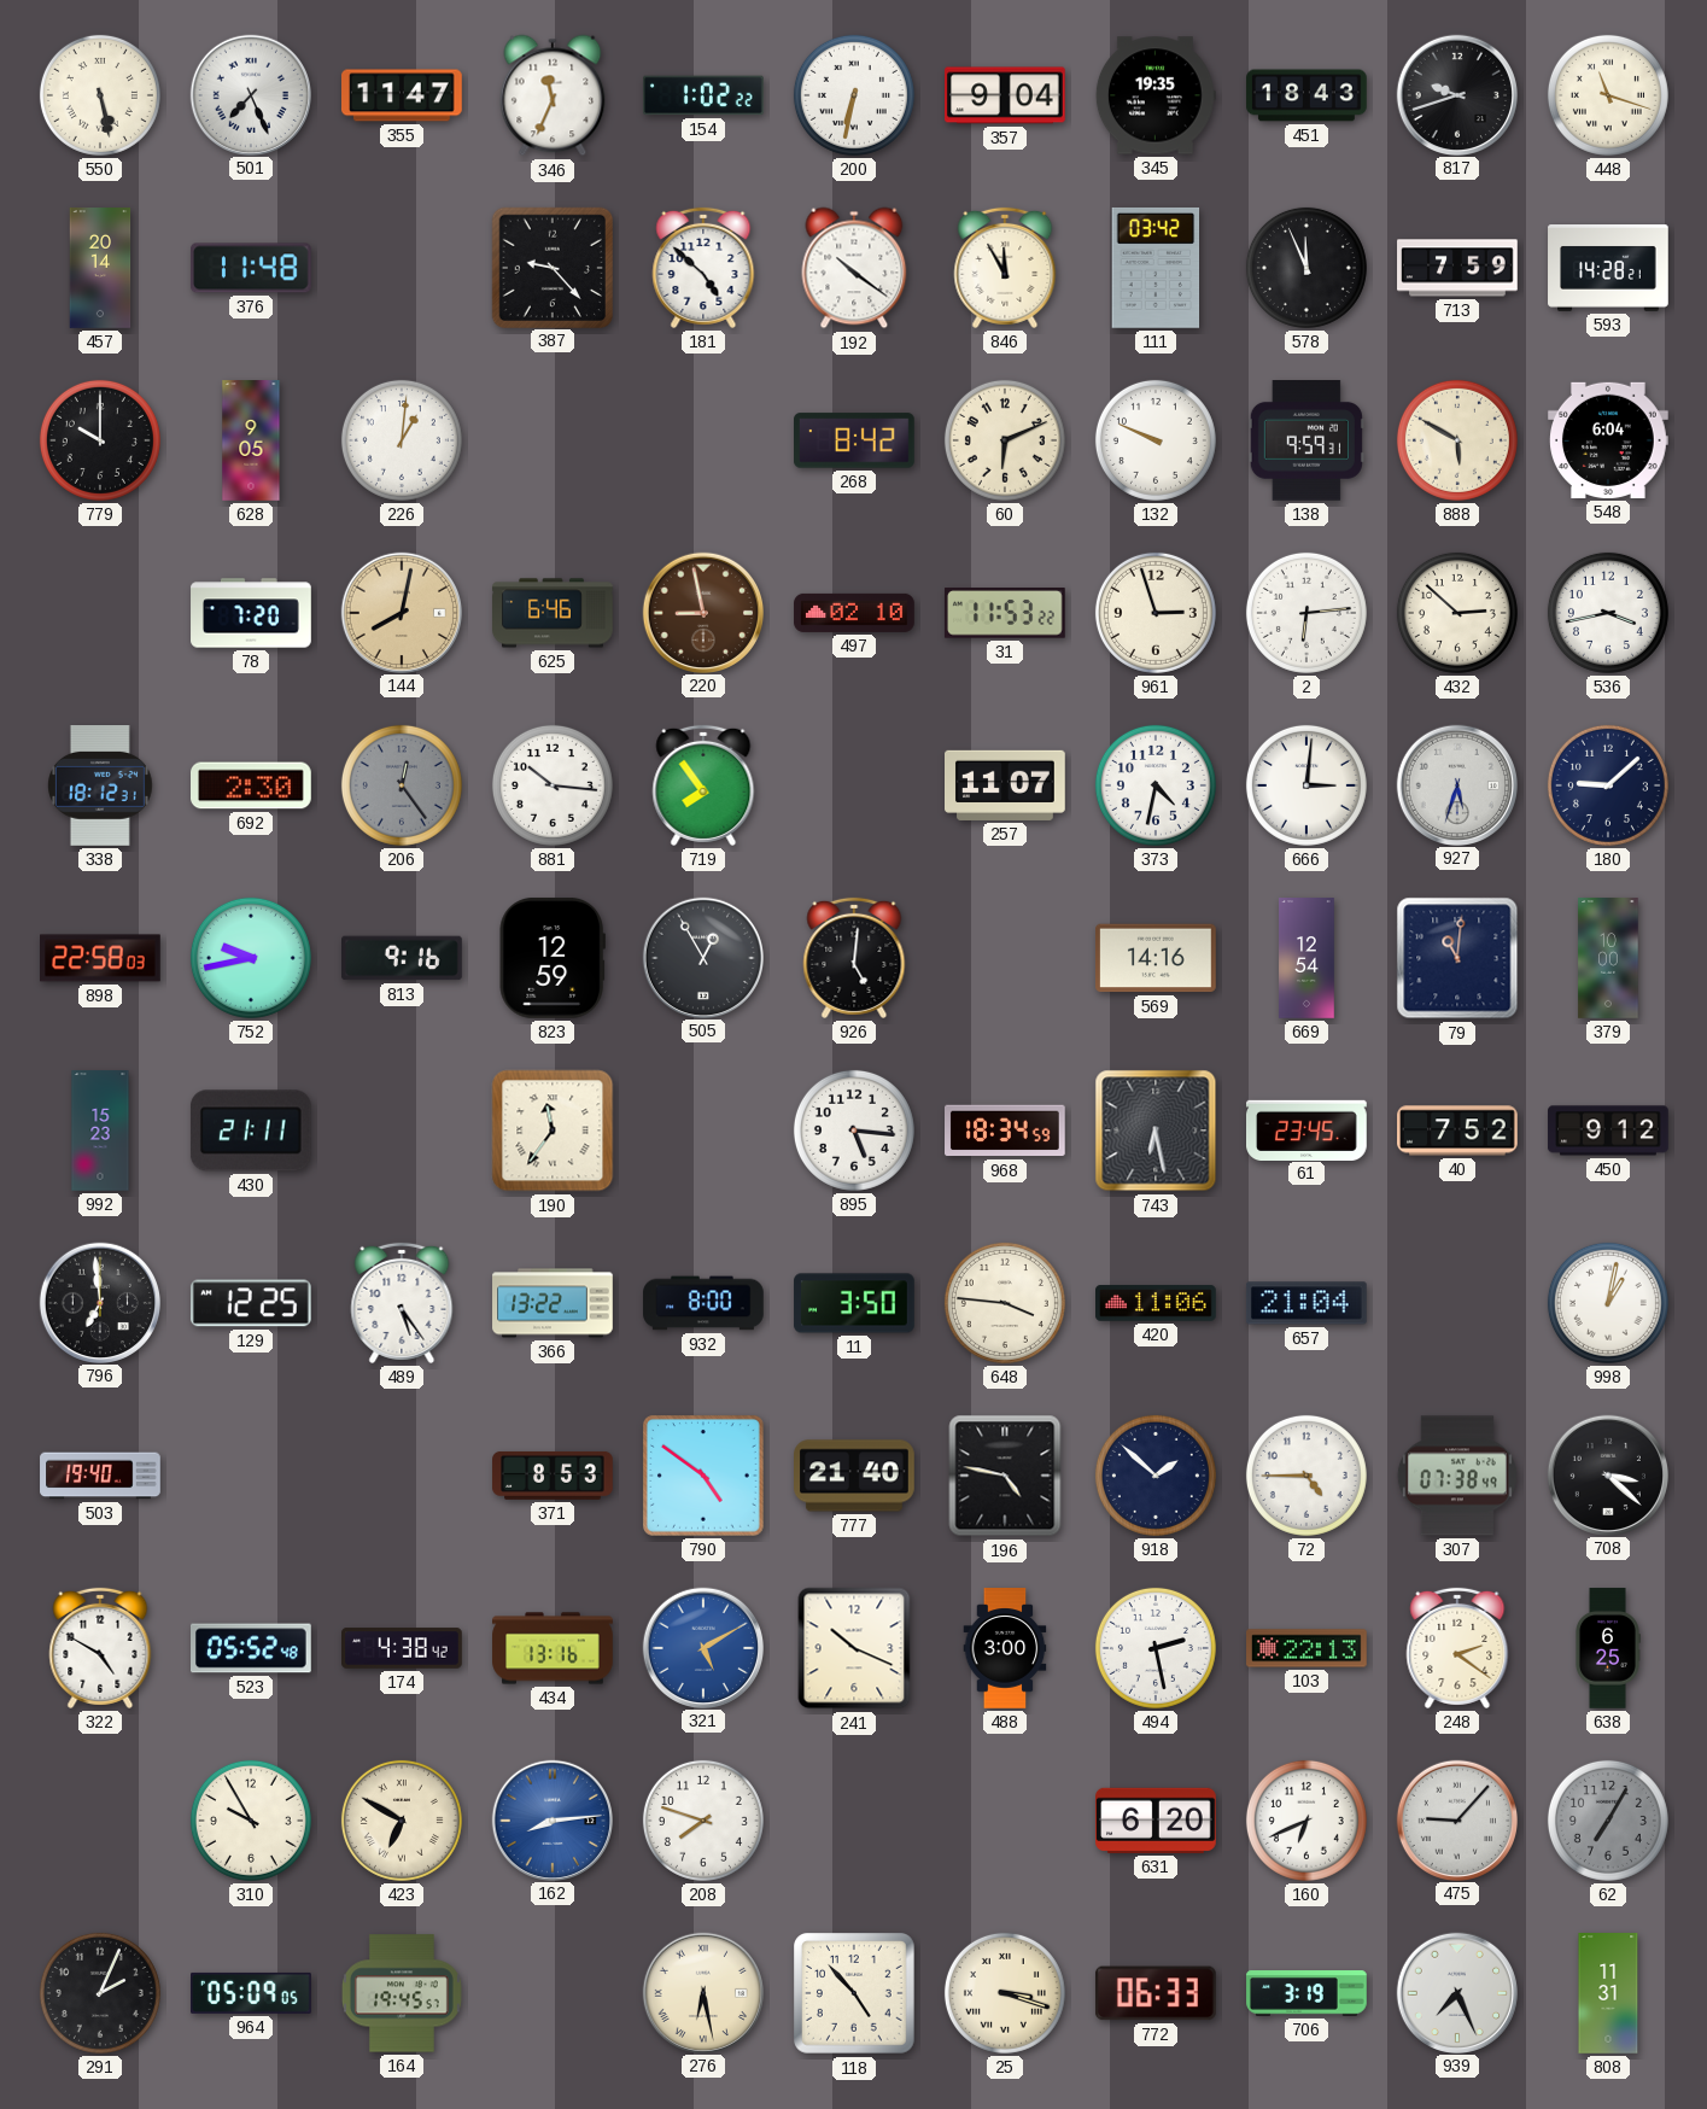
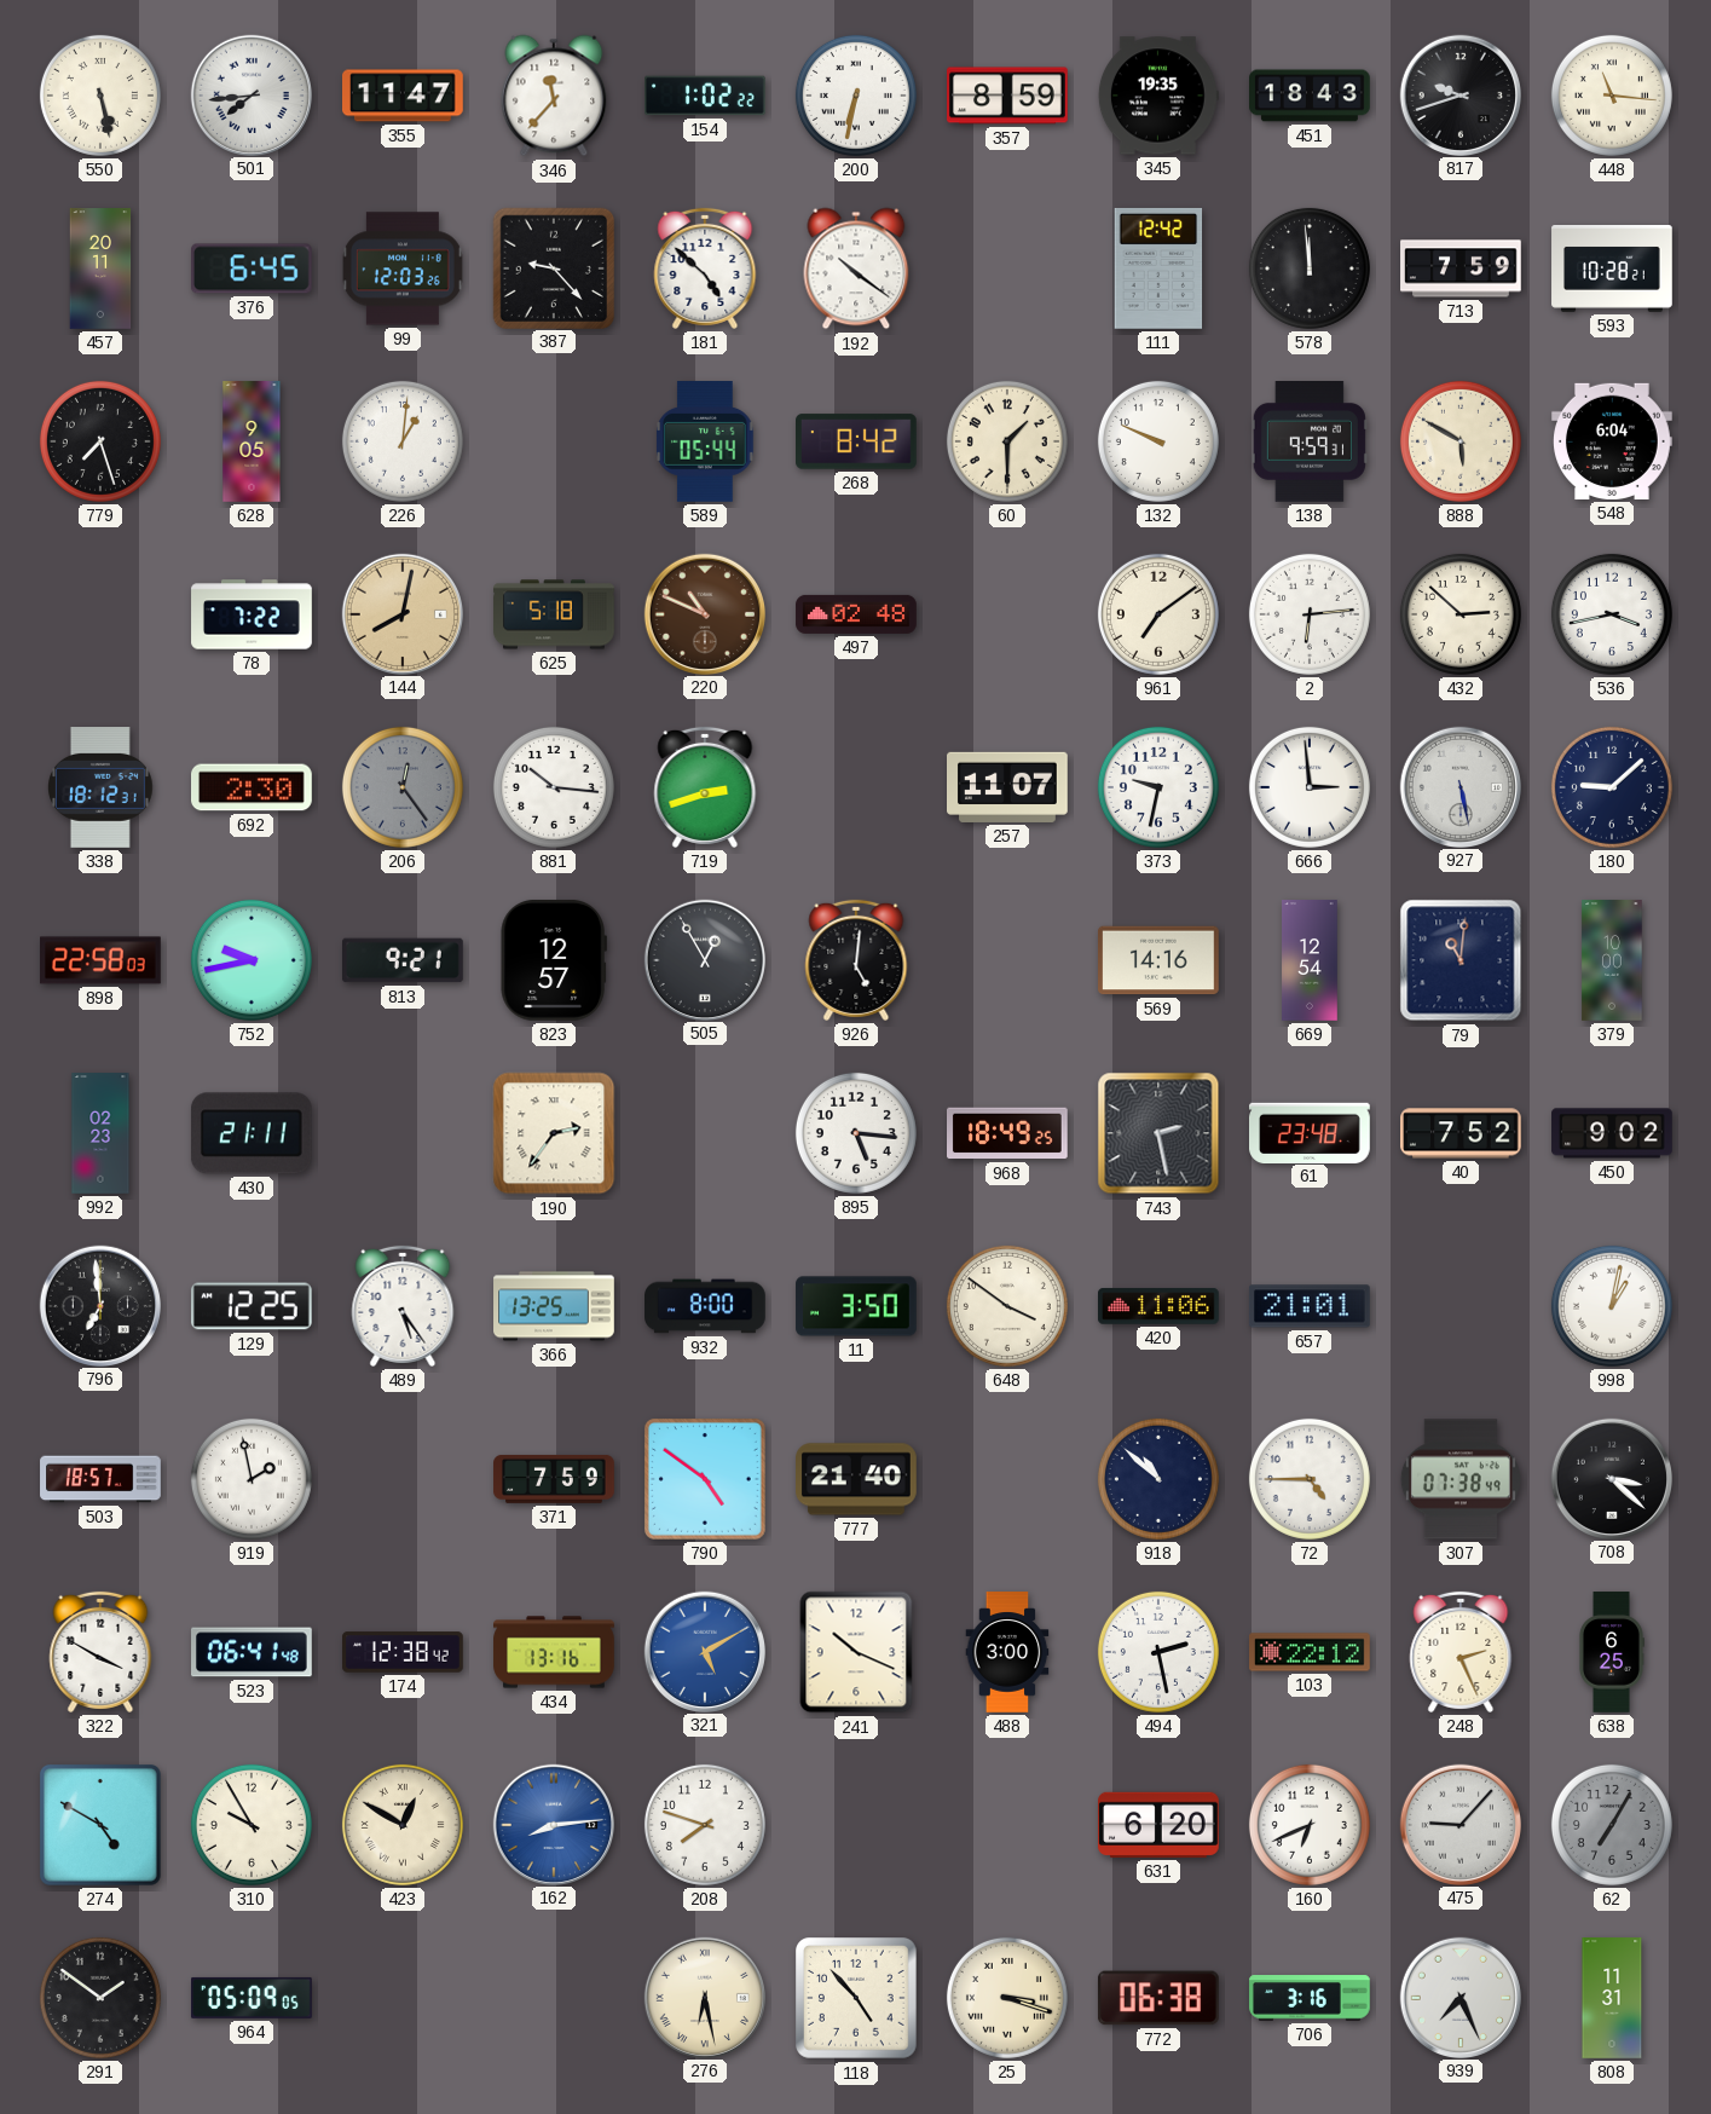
501: 7:26 -> 7:44
346: 11:34 -> 11:37
357: 9:04 -> 8:59
448: 11:18 -> 11:16
457: 20:14 -> 20:11
376: 11:48 -> 6:45
99: none -> 12:03
846: 11:55 -> none
111: 03:42 -> 12:42
578: 11:56 -> 11:59
593: 14:28 -> 10:28
779: 10:00 -> 7:27
589: none -> 05:44
60: 6:11 -> 1:30
78: 7:20 -> 7:22
625: 6:46 -> 5:18
220: 8:58 -> 10:49
497: 02:10 -> 02:48
31: 11:53 -> none
961: 2:57 -> 7:09
719: 7:54 -> 2:42
373: 4:32 -> 9:32
666: 3:01 -> 2:59
927: 5:33 -> 5:28
813: 9:16 -> 9:21
823: 12:59 -> 12:57
992: 15:23 -> 02:23
190: 11:36 -> 2:36
968: 18:34 -> 18:49
743: 6:28 -> 2:28
61: 23:45 -> 23:48
450: 9:12 -> 9:02
366: 13:22 -> 13:25
648: 3:46 -> 3:51
657: 21:04 -> 21:01
503: 19:40 -> 18:57
919: none -> 1:58
371: 8:53 -> 7:59
196: 4:47 -> none
918: 1:52 -> 10:52
322: 4:50 -> 3:50
523: 05:52 -> 06:41
174: 4:38 -> 12:38
103: 22:13 -> 22:12
248: 2:21 -> 2:26
274: none -> 4:50
423: 6:50 -> 12:50
291: 2:04 -> 1:51
164: 19:45 -> none
772: 06:33 -> 06:38
706: 3:19 -> 3:16
